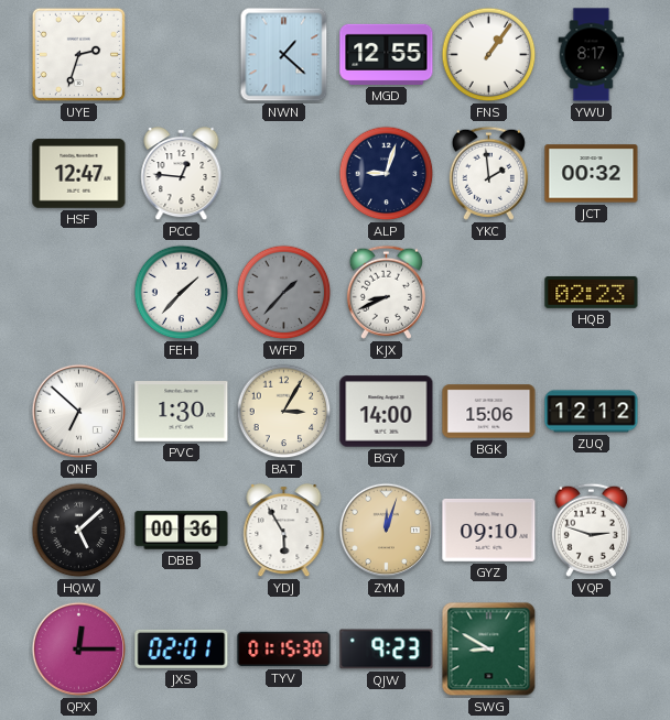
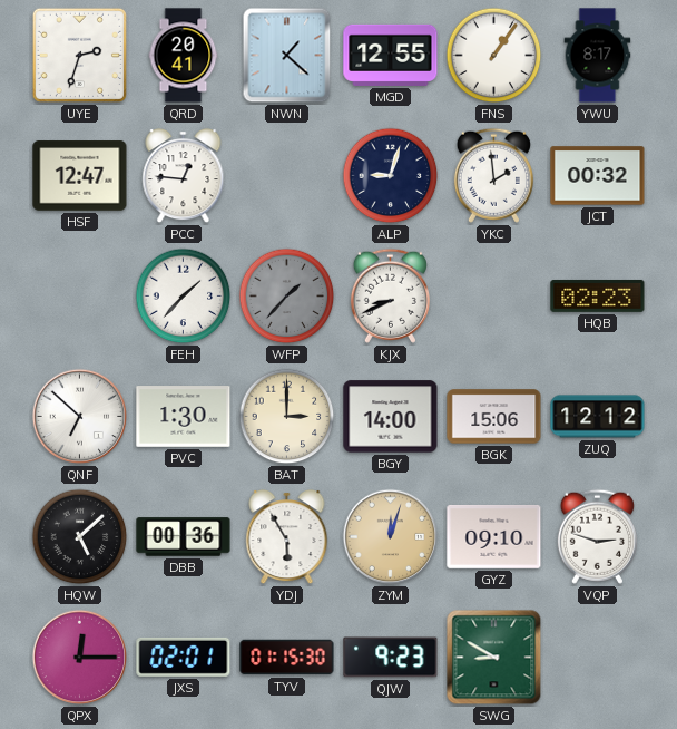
QRD: none -> 20:41
BAT: 3:05 -> 3:00
